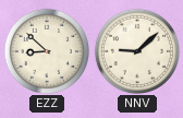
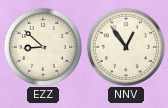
NNV: 9:08 -> 12:54
